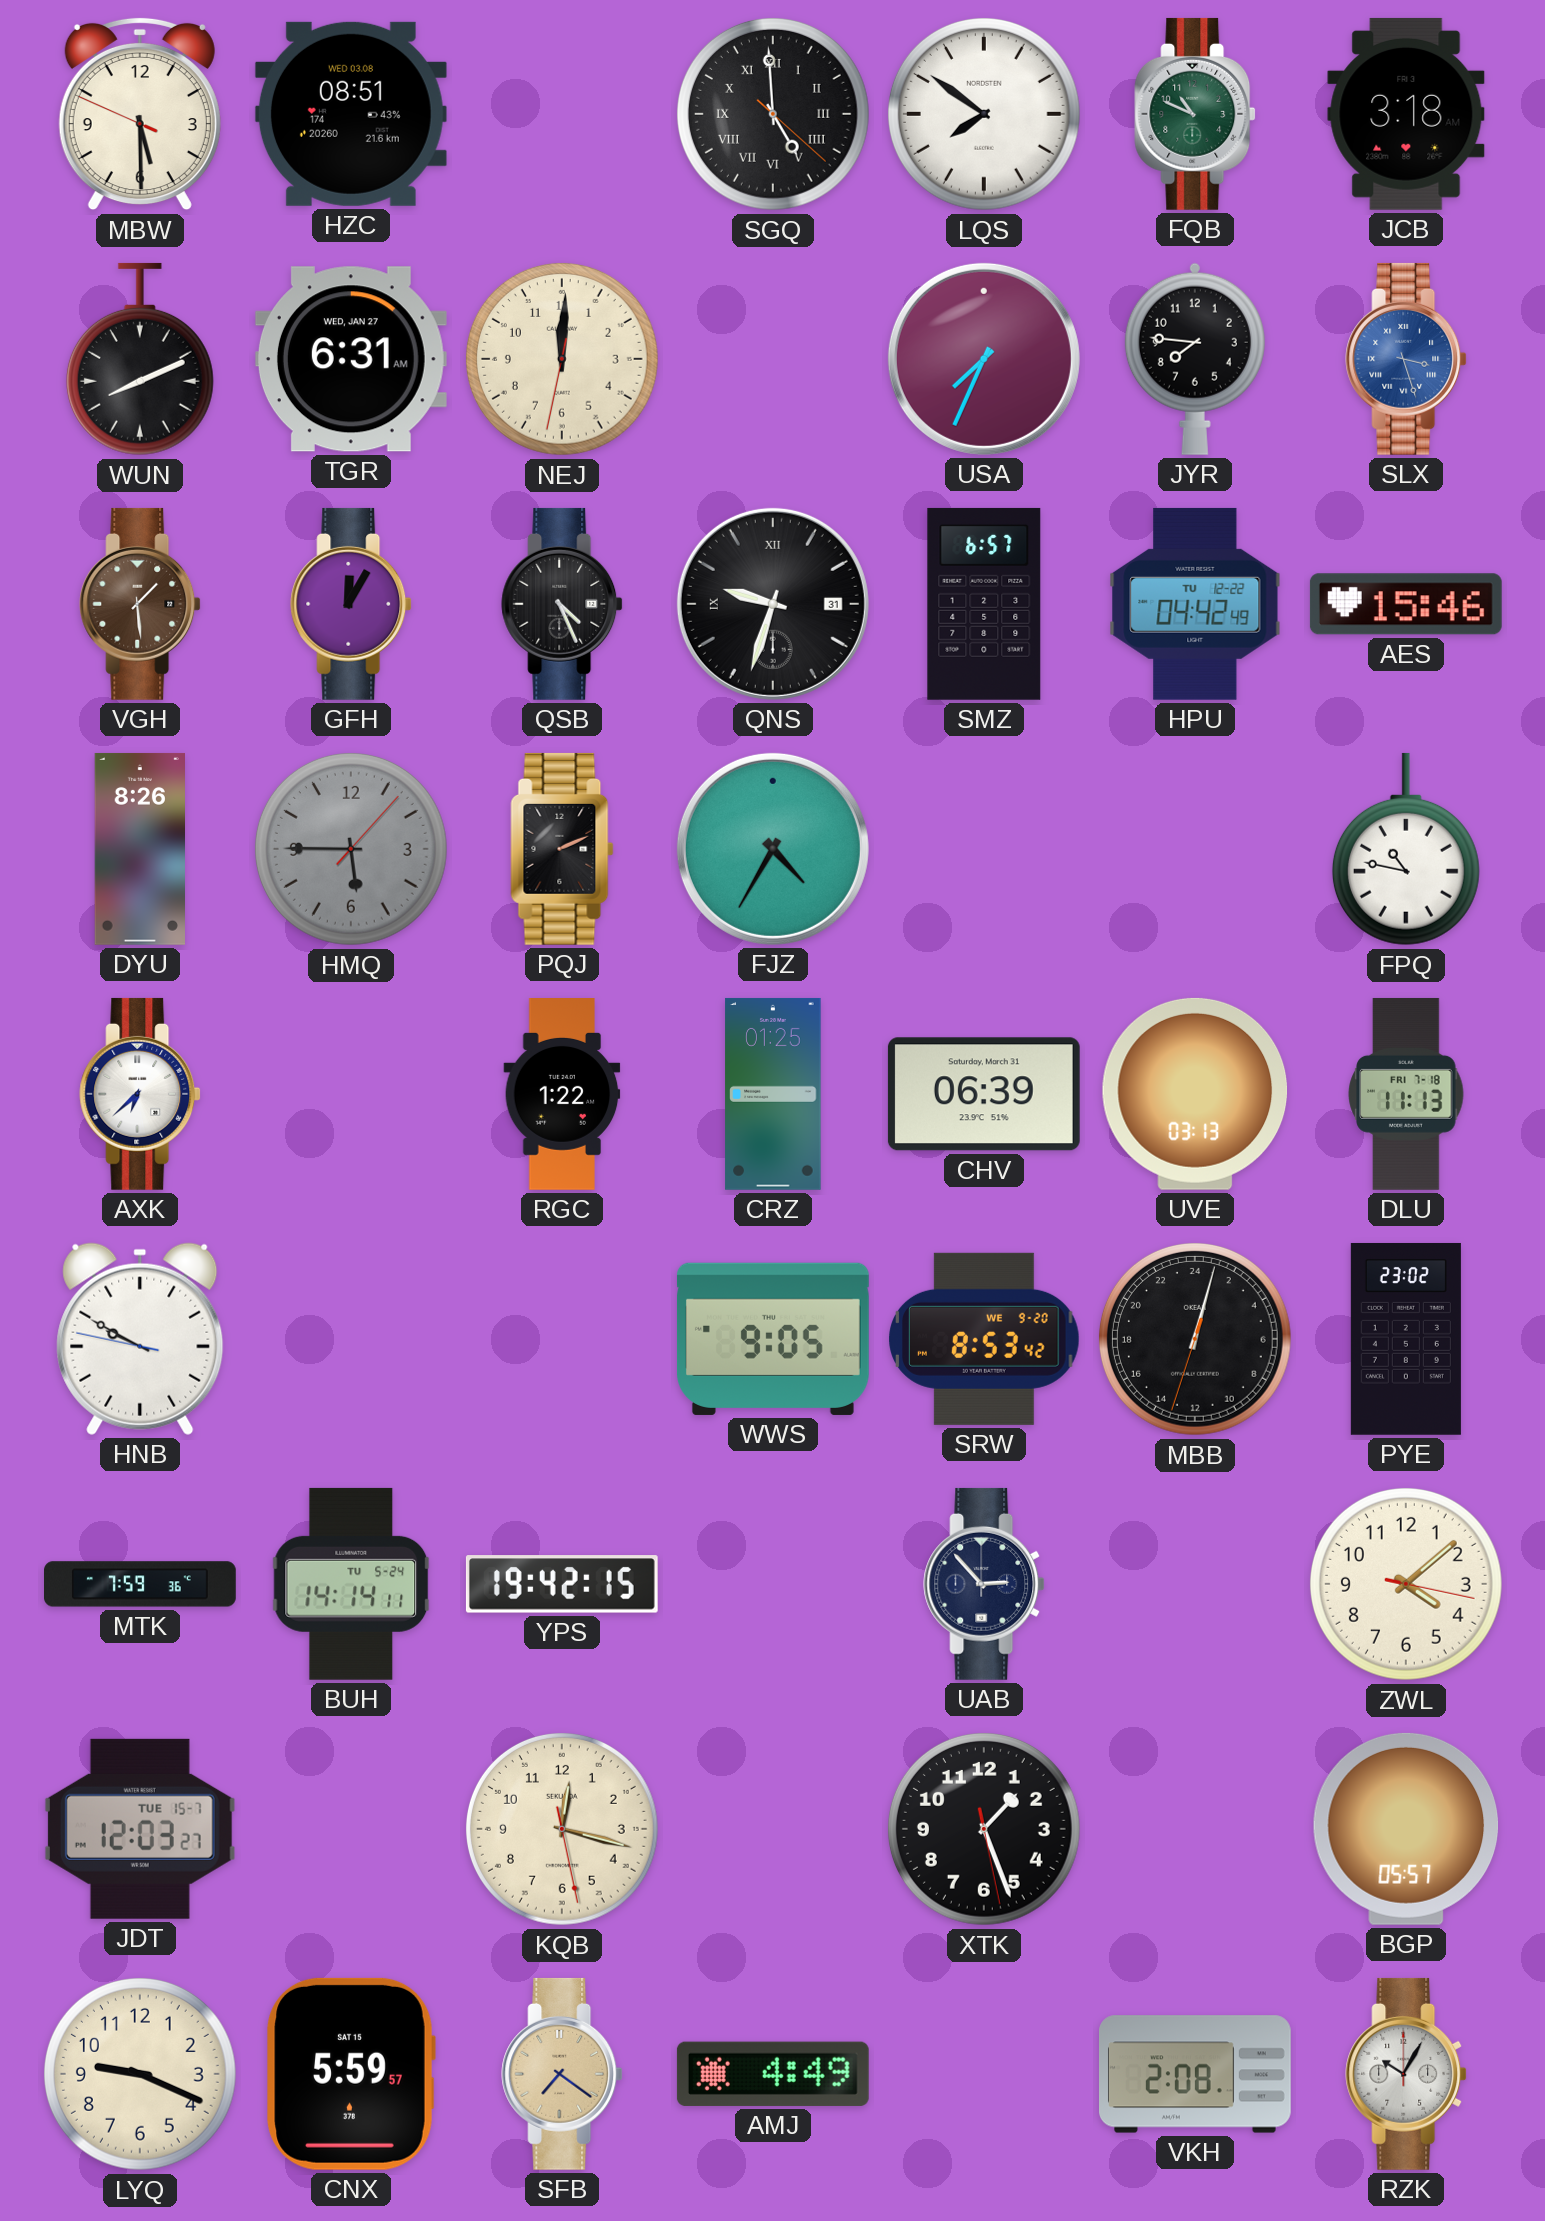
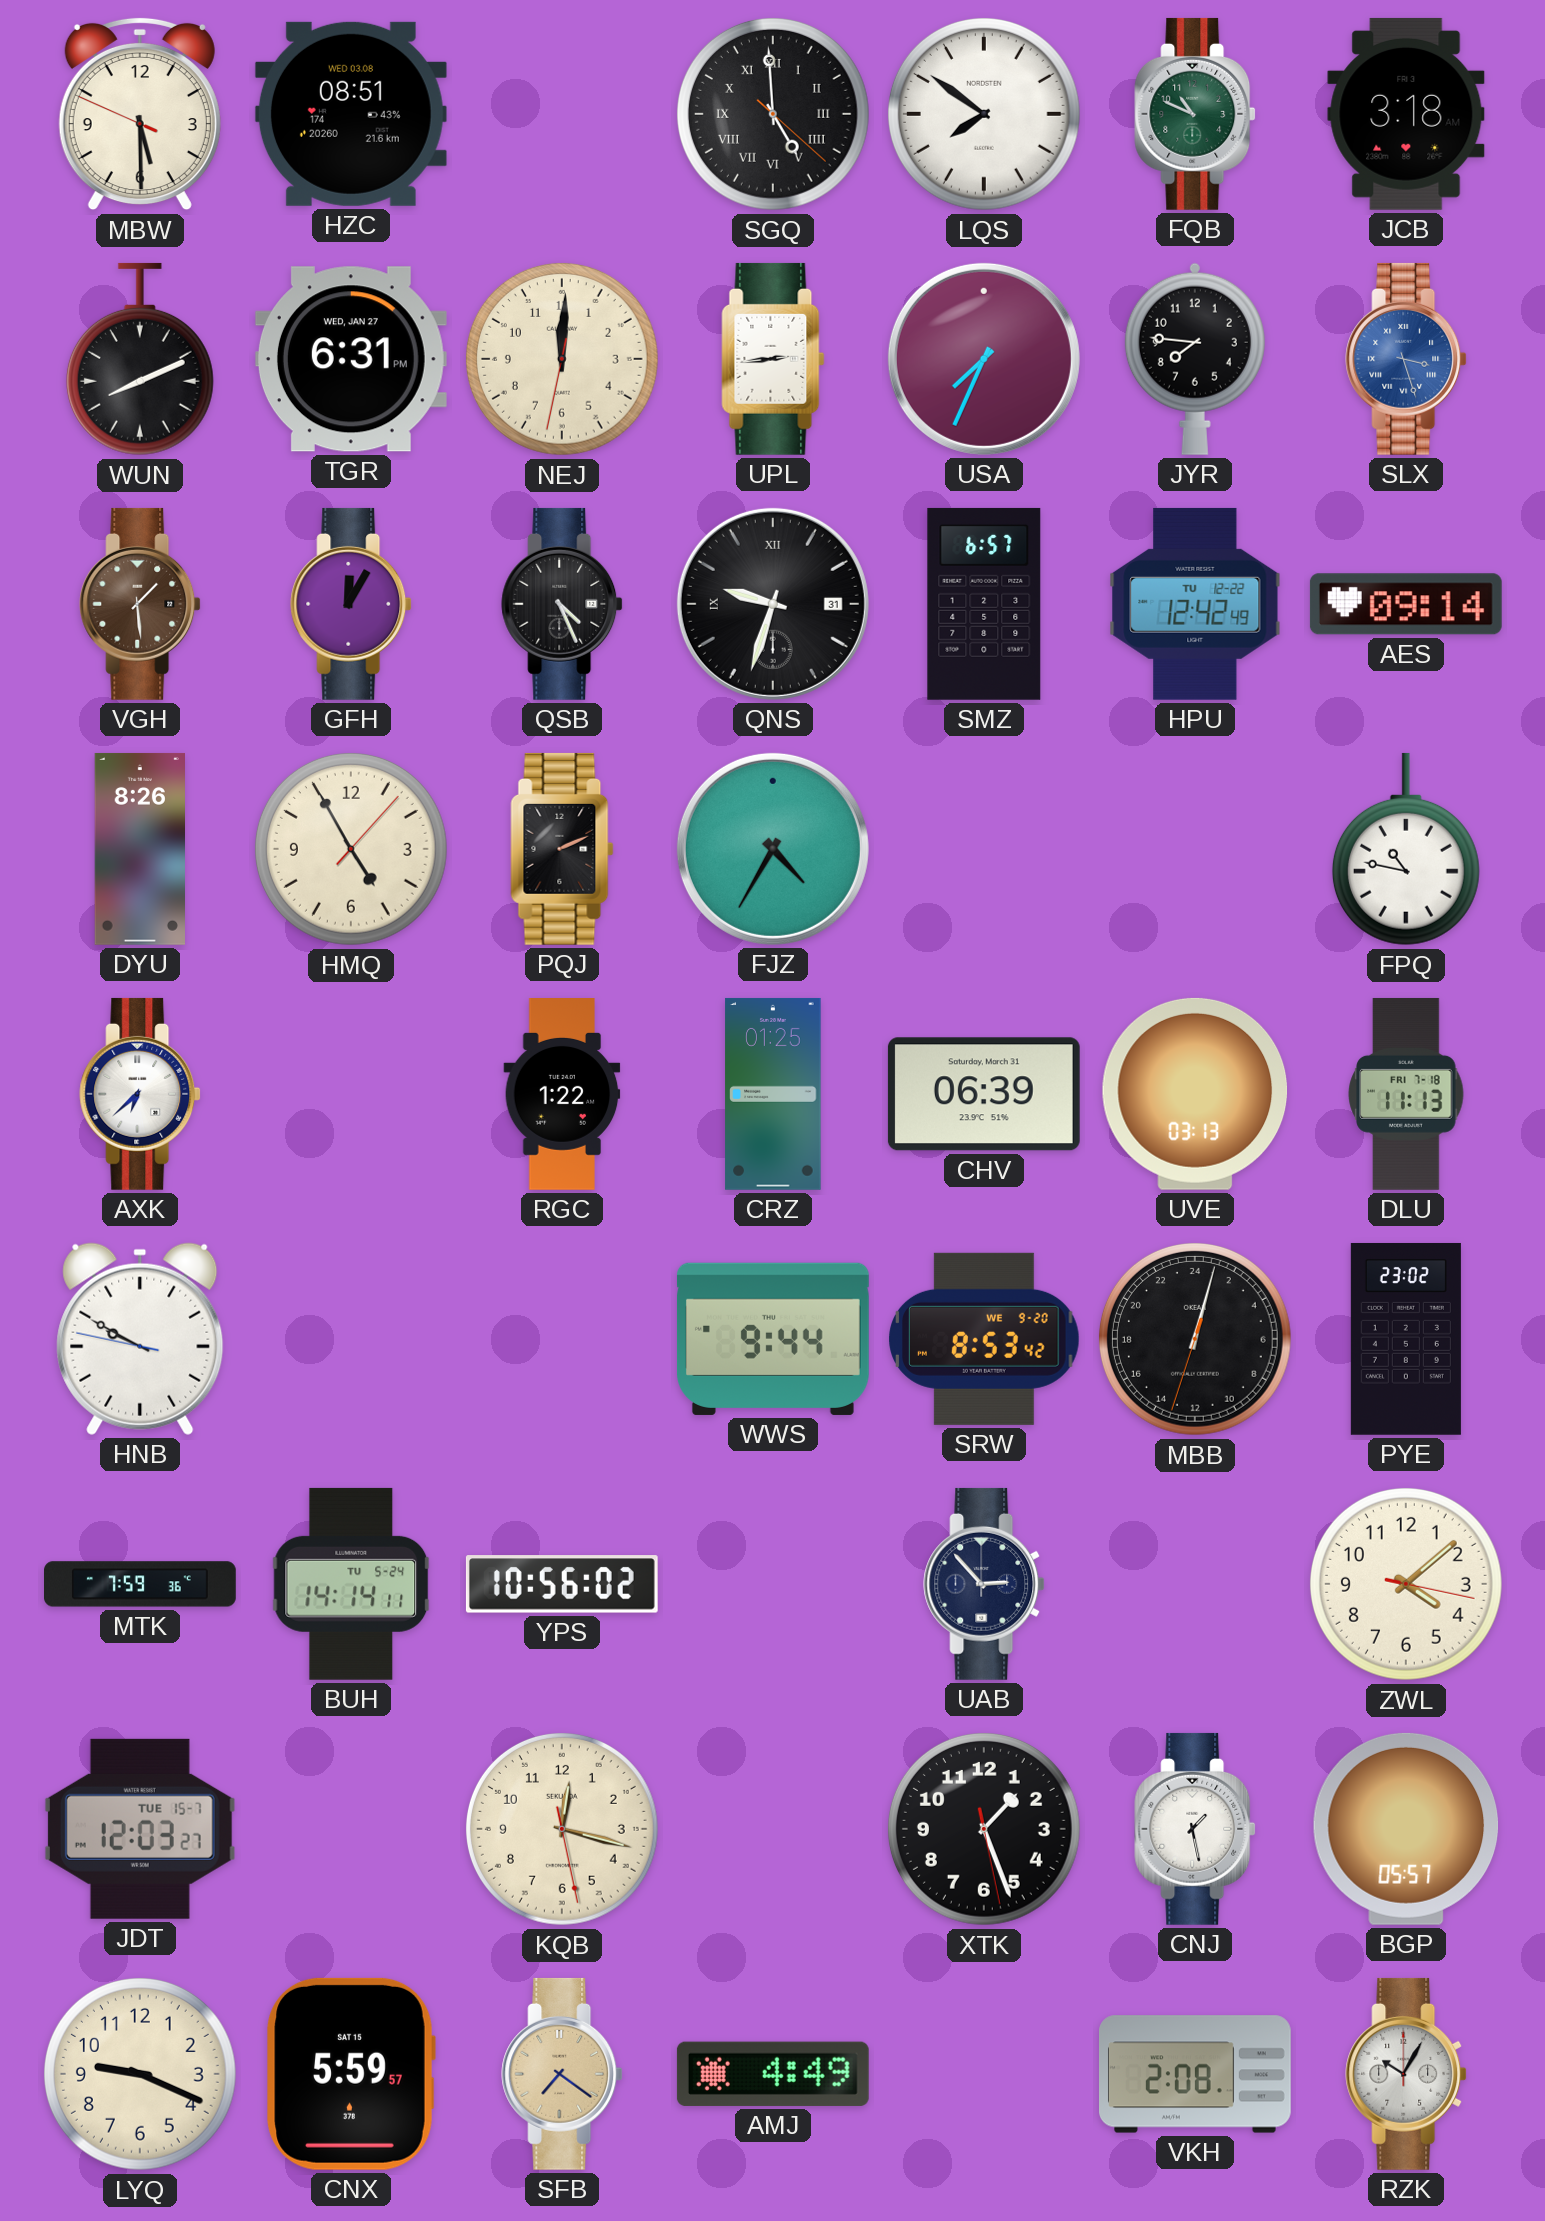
TGR: 6:31 AM -> 6:31 PM
UPL: none -> 2:44
HPU: 04:42 -> 12:42
AES: 15:46 -> 09:14
HMQ: 5:45 -> 4:55
HMQ dial: grey -> cream
WWS: 9:05 -> 9:44
YPS: 19:42 -> 10:56
CNJ: none -> 1:28
